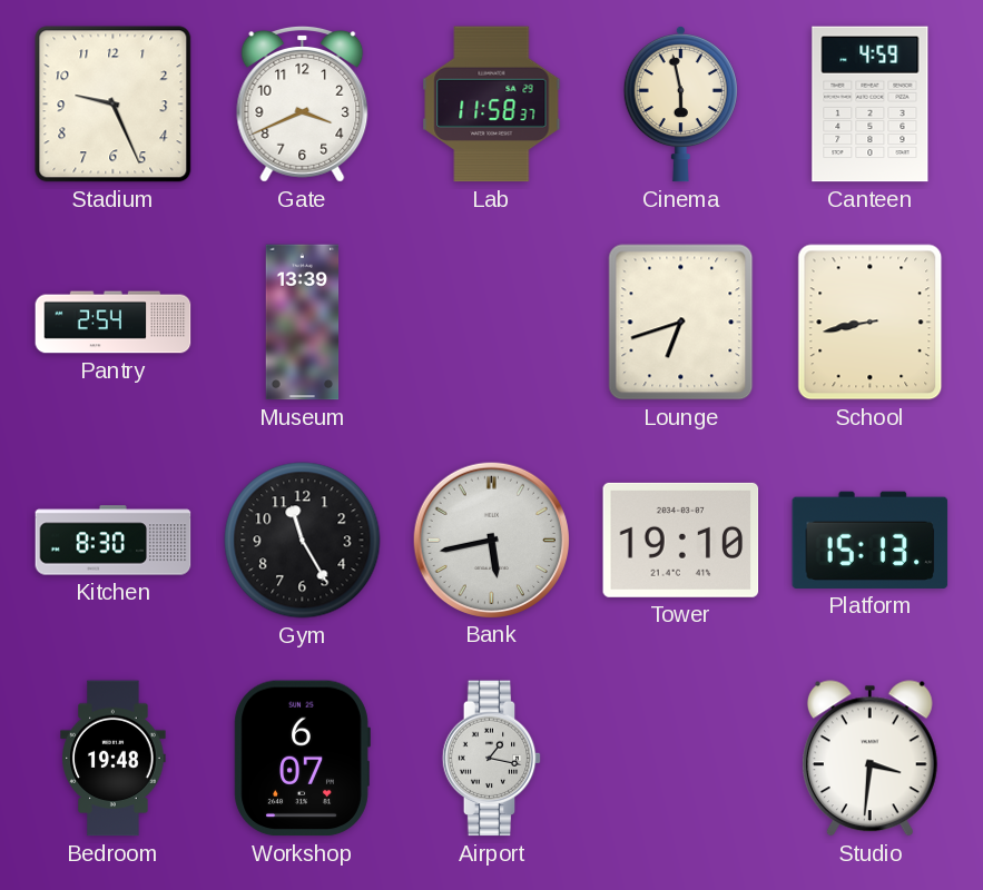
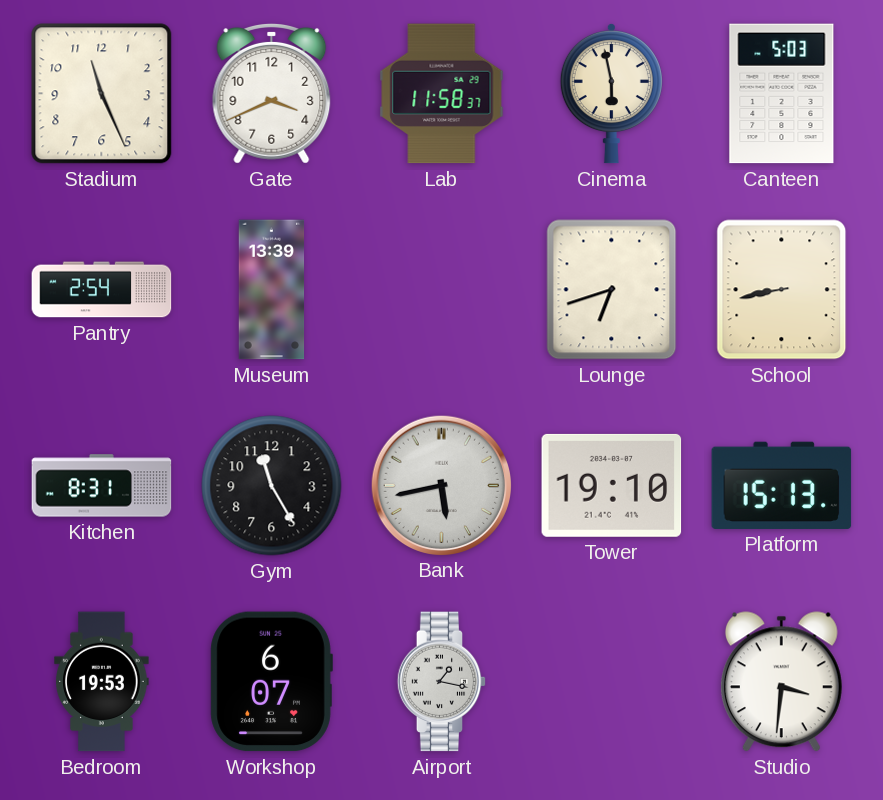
Stadium: 9:26 -> 11:26
Canteen: 4:59 -> 5:03
Kitchen: 8:30 -> 8:31
Bedroom: 19:48 -> 19:53
